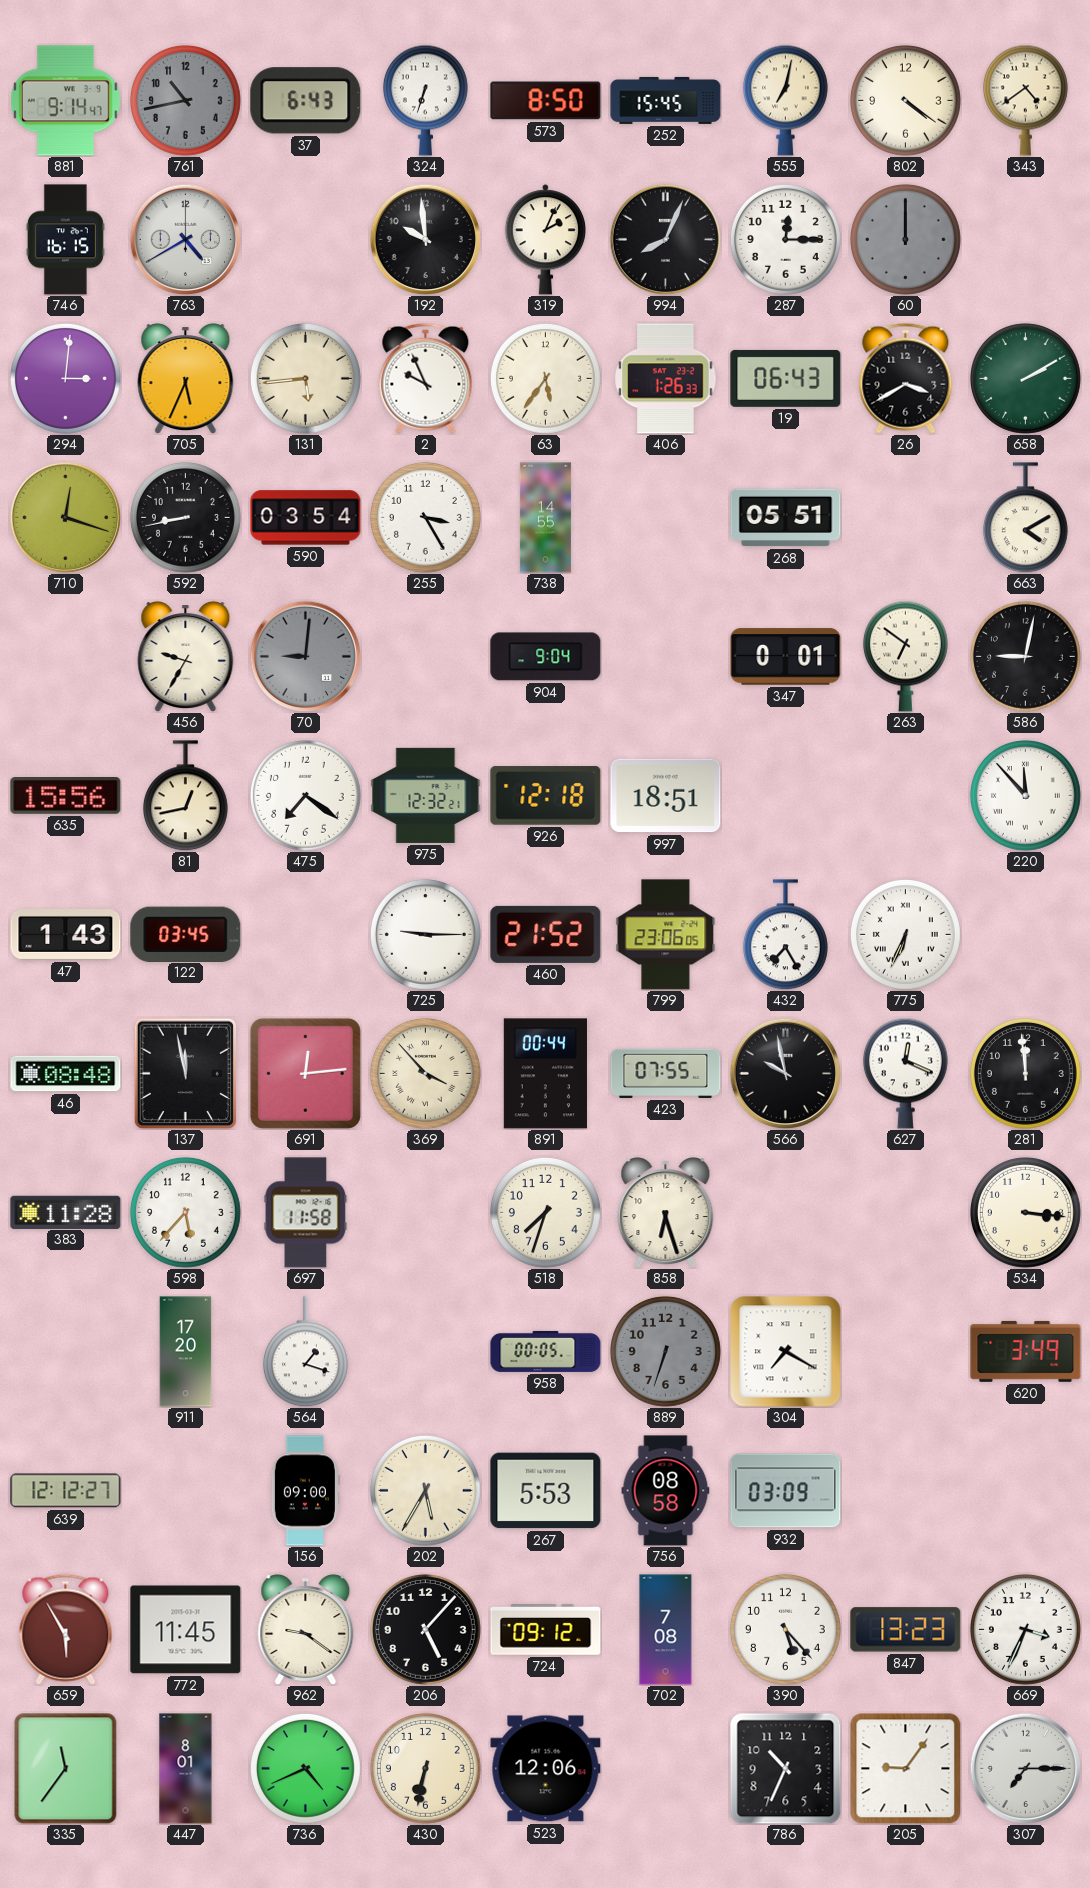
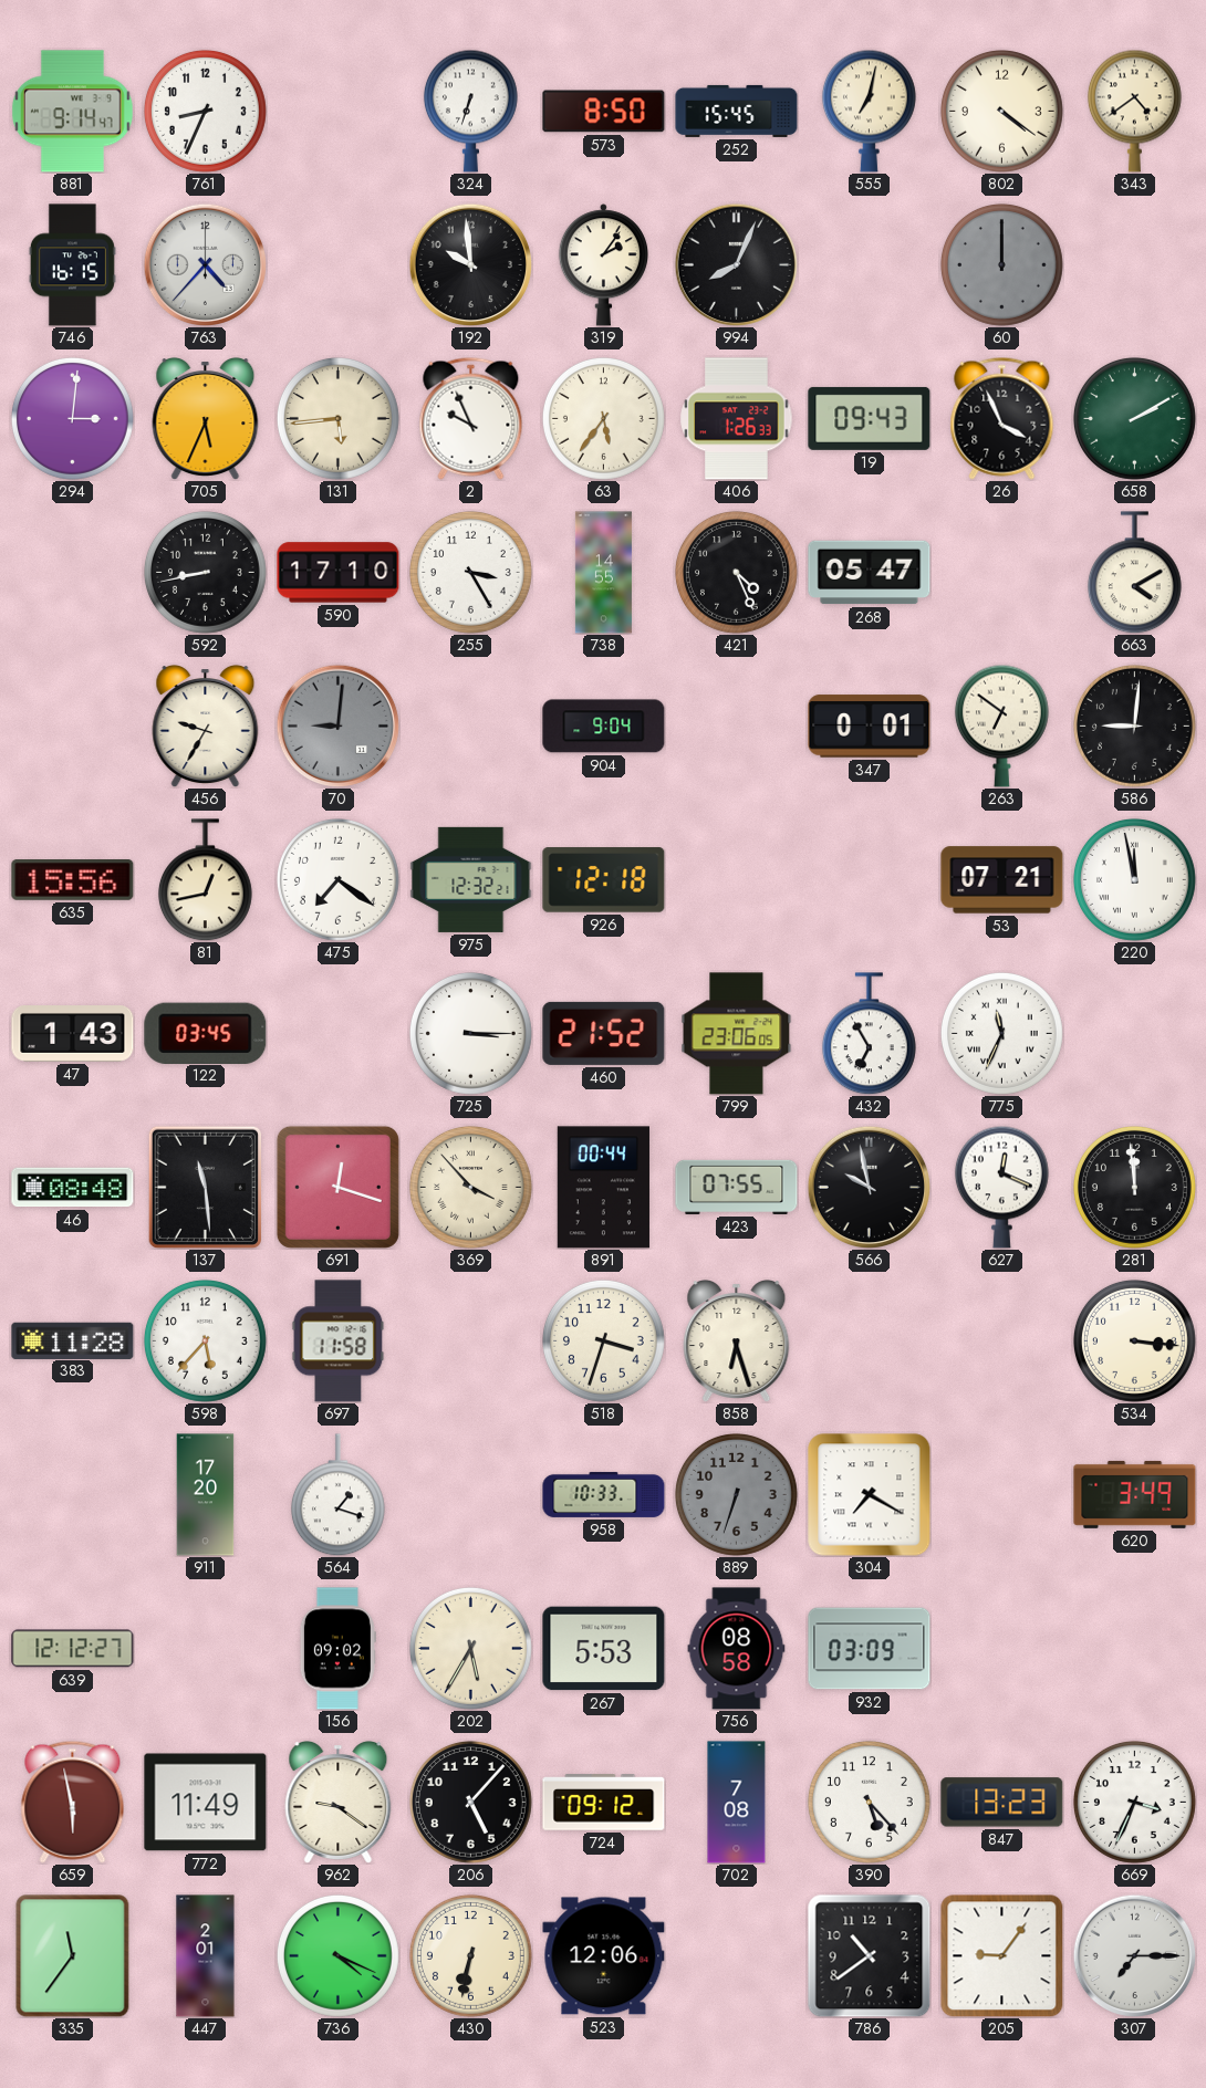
761: 10:43 -> 8:34
761 dial: grey -> white
37: 6:43 -> none
763: 4:40 -> 4:37
319: 2:04 -> 2:06
287: 12:15 -> none
19: 06:43 -> 09:43
26: 3:40 -> 3:56
710: 12:18 -> none
590: 03:54 -> 17:10
421: none -> 4:26
268: 05:51 -> 05:47
586: 9:02 -> 9:01
997: 18:51 -> none
53: none -> 07:21
220: 11:53 -> 11:58
725: 9:15 -> 3:15
432: 7:25 -> 6:55
775: 6:34 -> 11:34
137: 11:58 -> 11:29
691: 12:14 -> 12:18
518: 7:33 -> 3:33
958: 00:05 -> 10:33
156: 09:00 -> 09:02
659: 5:55 -> 5:58
772: 11:45 -> 11:49
447: 8:01 -> 2:01
736: 4:41 -> 4:19
786: 10:34 -> 10:39
